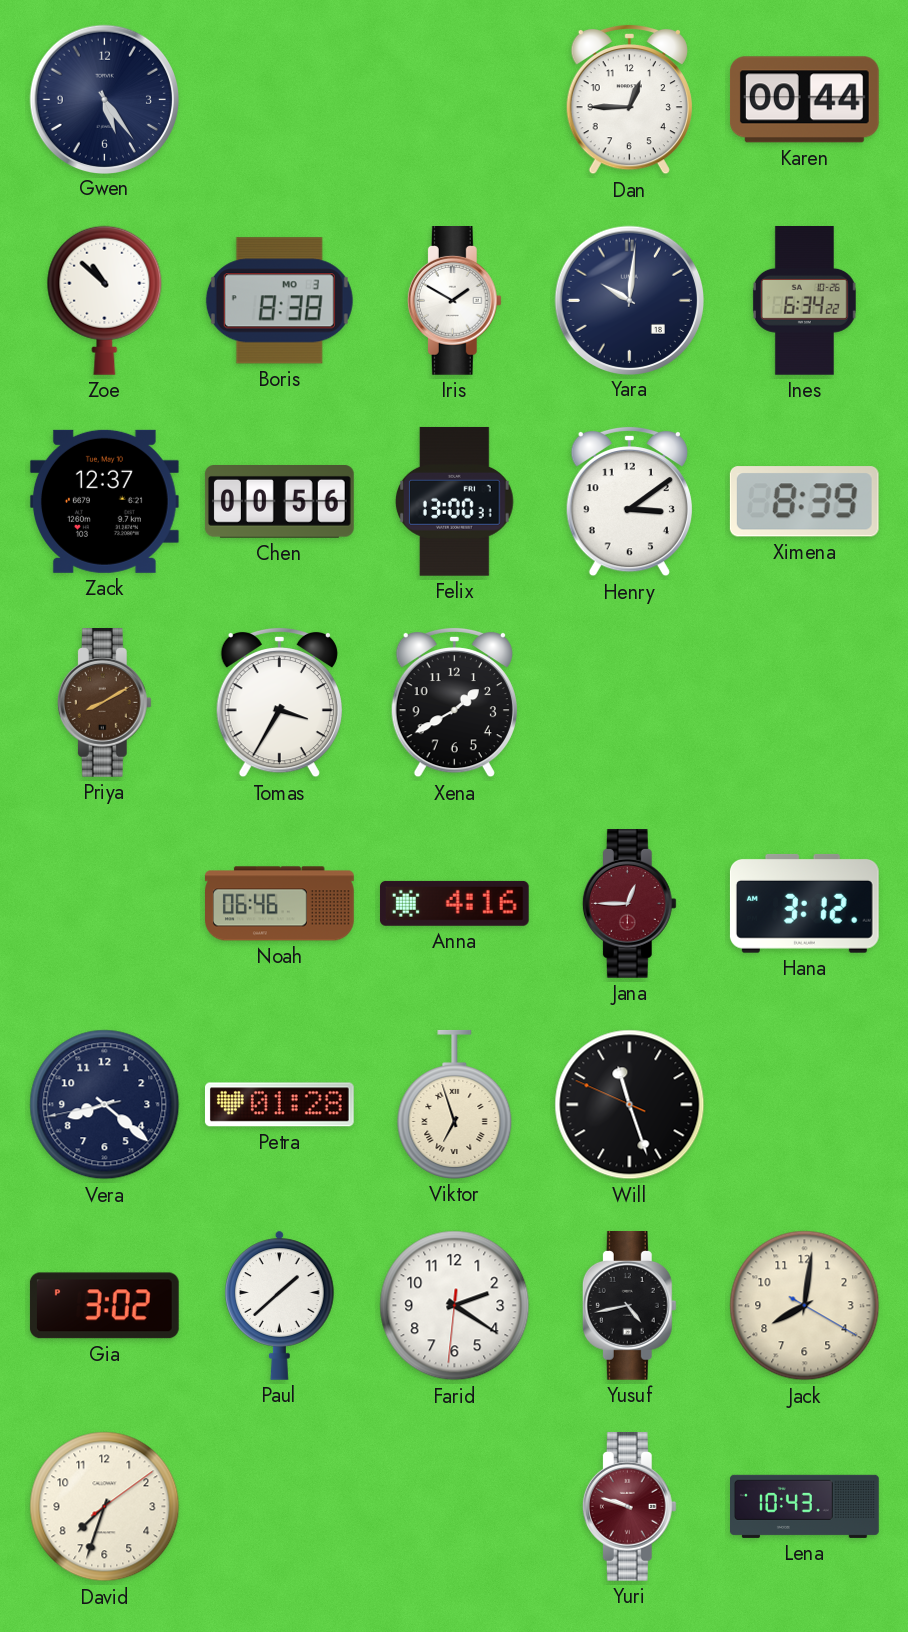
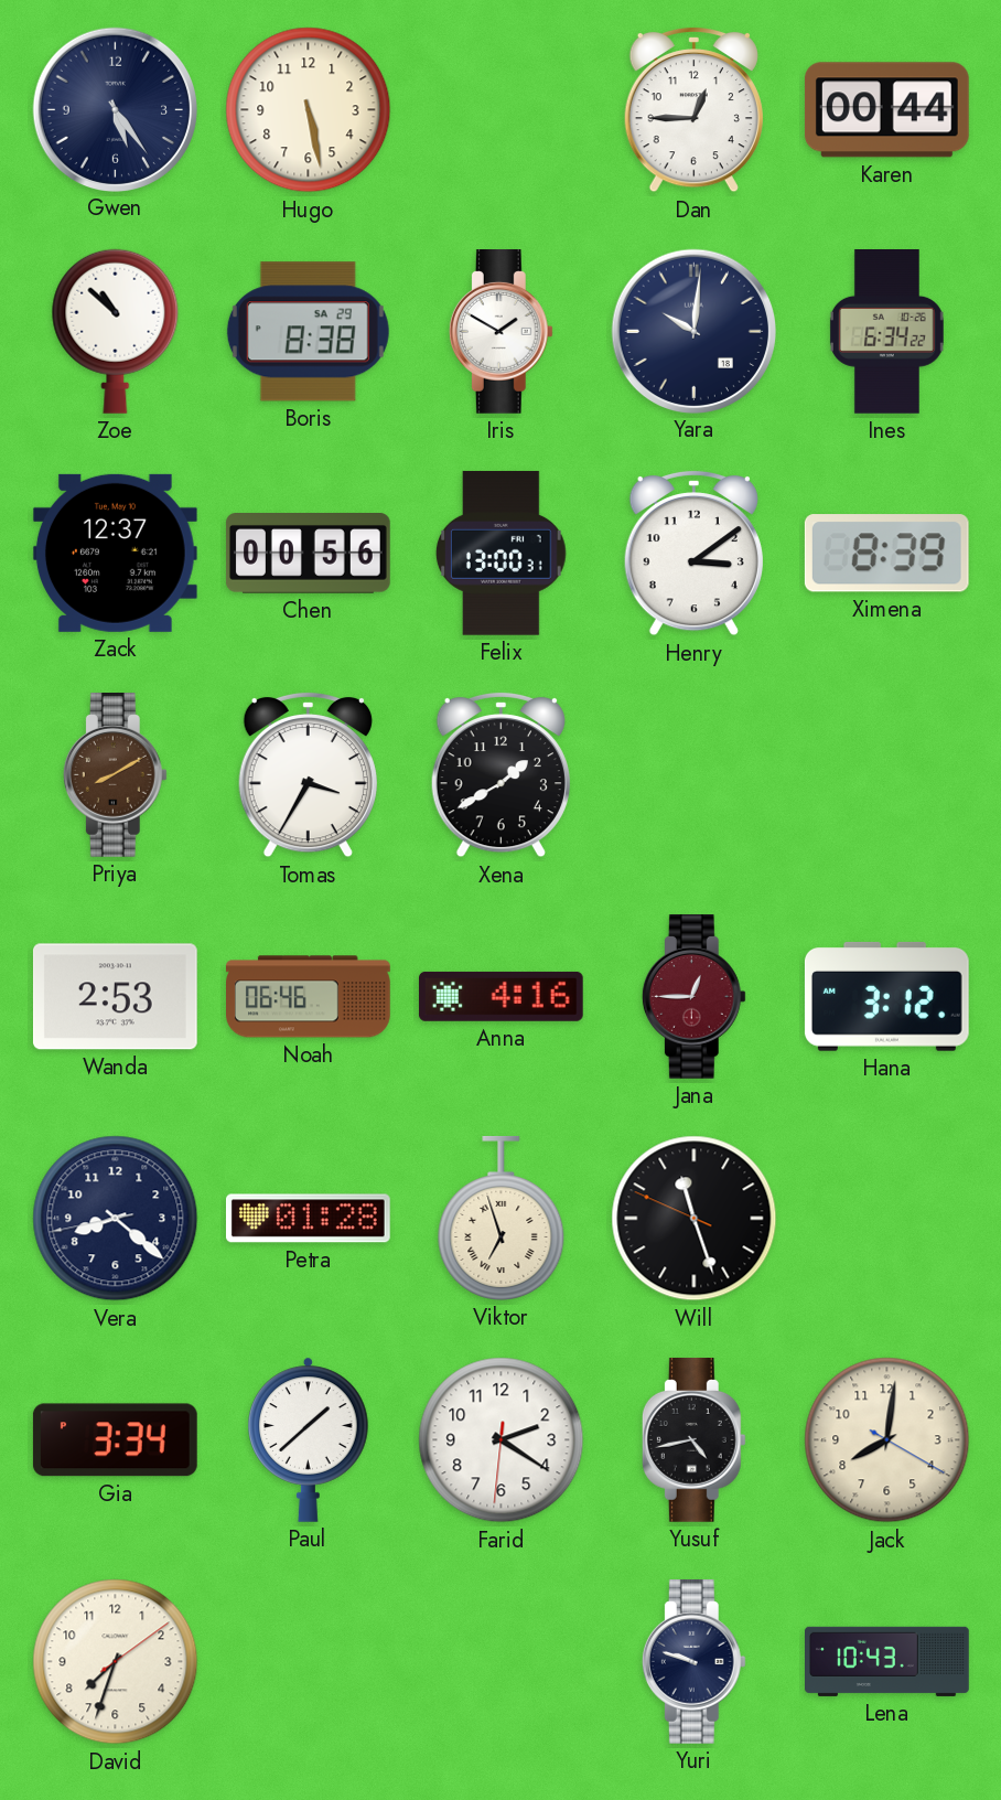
Hugo: none -> 5:28
Boris date: MO 3 -> SA 29
Wanda: none -> 2:53
Gia: 3:02 -> 3:34
Yuri dial: burgundy -> navy
